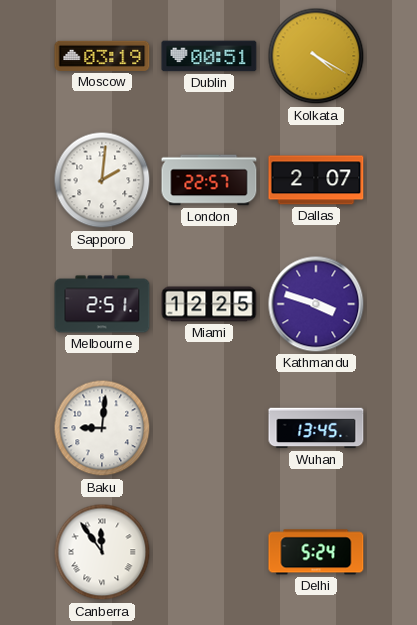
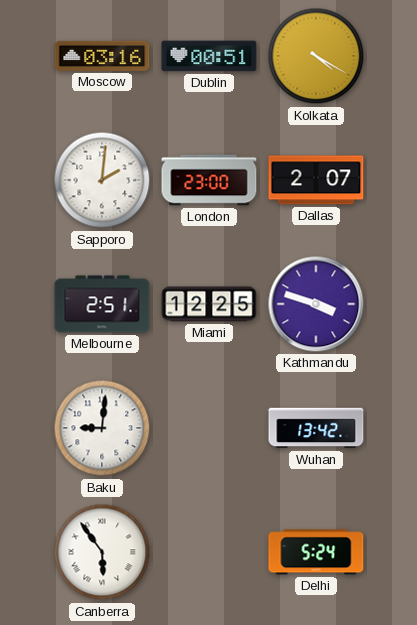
Moscow: 03:19 -> 03:16
London: 22:57 -> 23:00
Wuhan: 13:45 -> 13:42
Canberra: 11:54 -> 5:54
